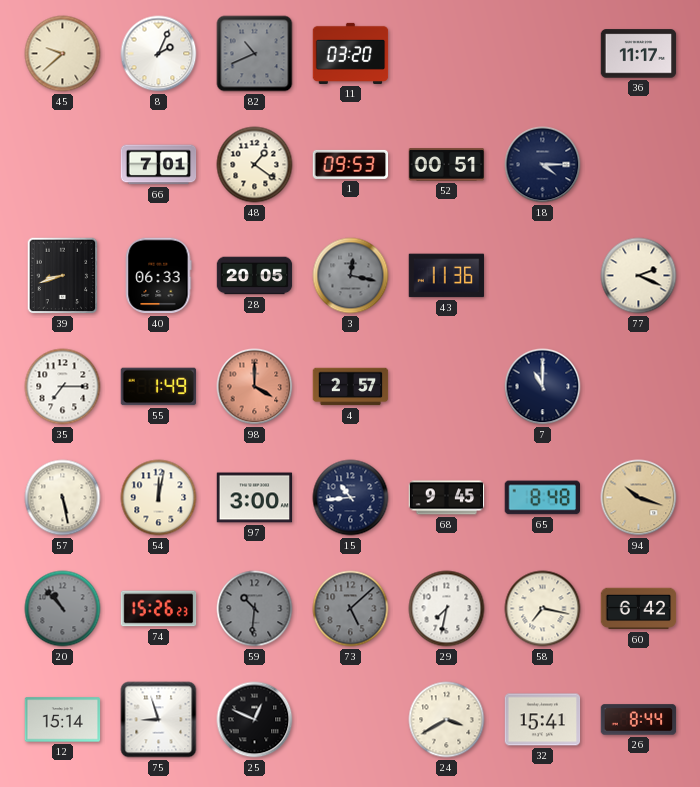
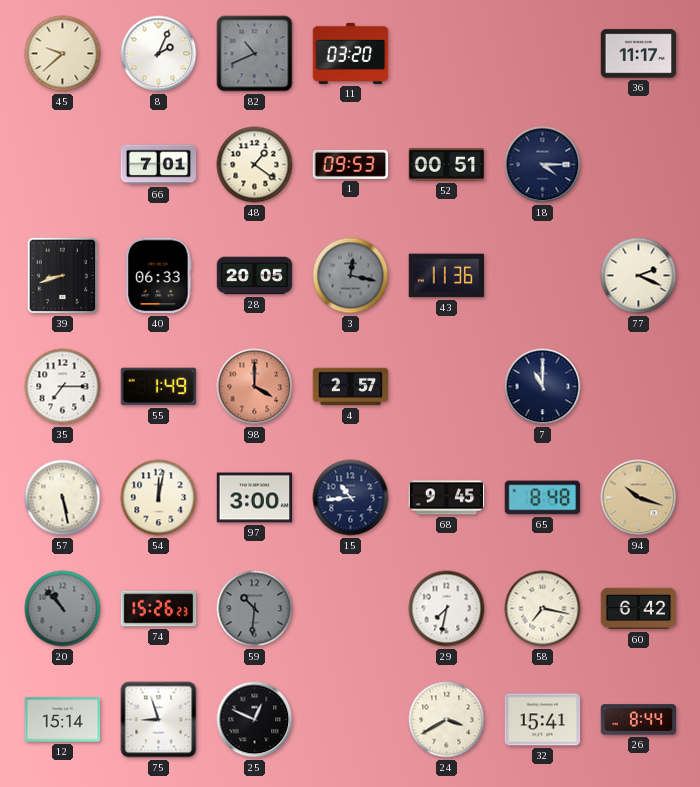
73: 5:08 -> none
